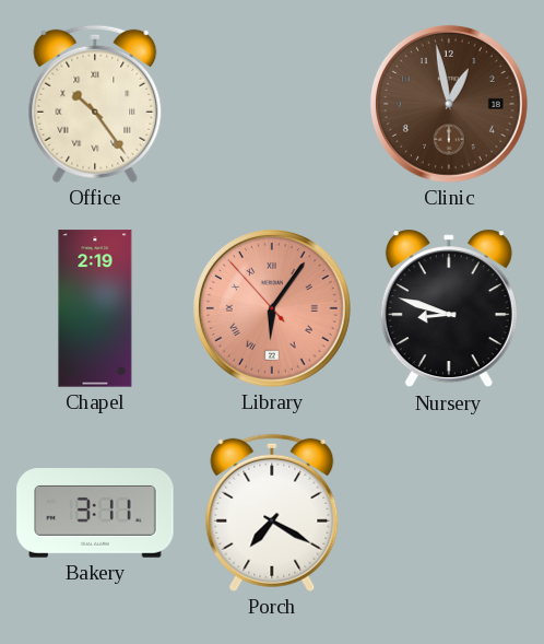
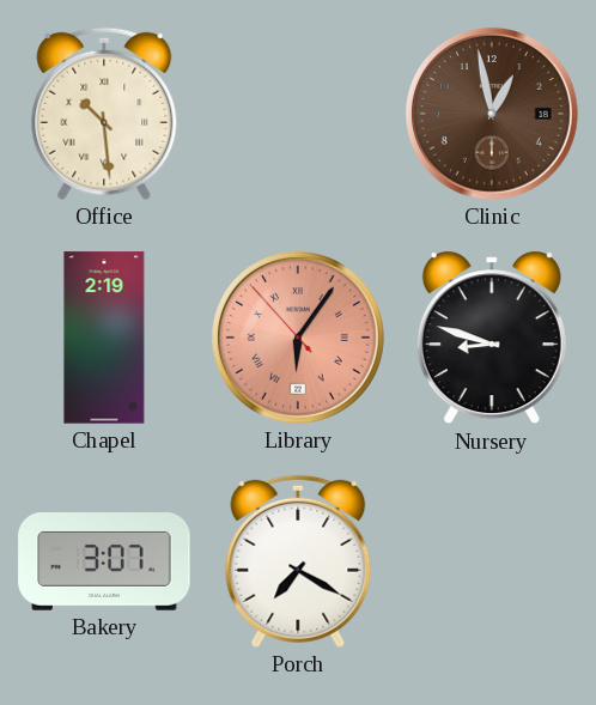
Office: 10:24 -> 10:29
Bakery: 3:11 -> 3:07
